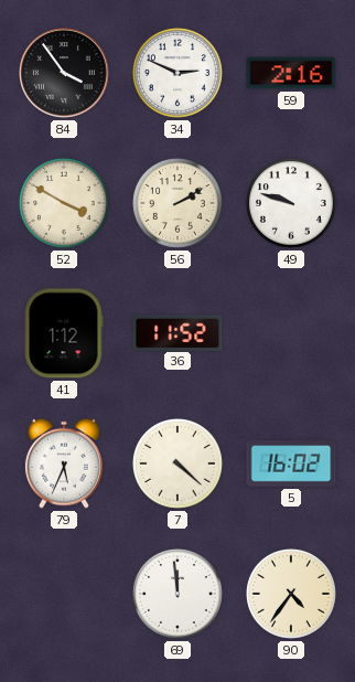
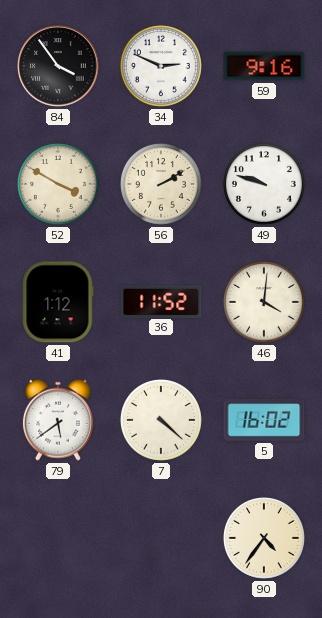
59: 2:16 -> 9:16
46: none -> 4:01
79: 5:34 -> 5:39
69: 11:59 -> none
